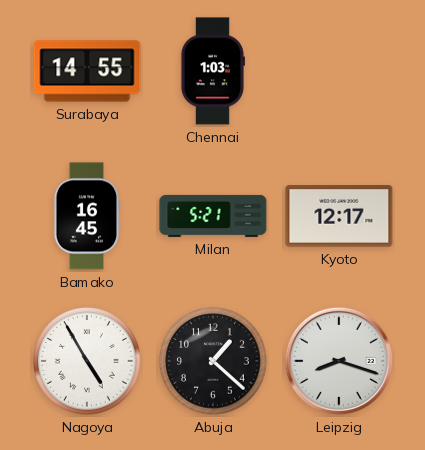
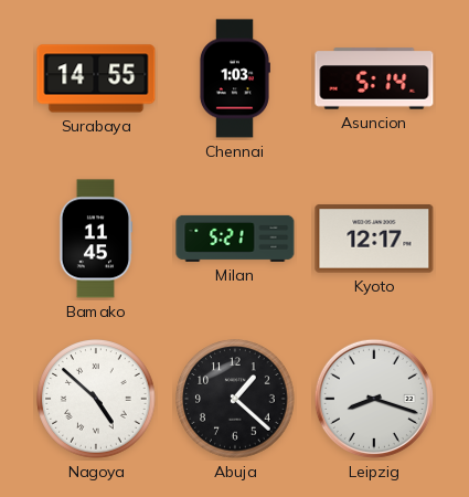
Asuncion: none -> 5:14
Bamako: 16:45 -> 11:45
Nagoya: 4:55 -> 4:52
